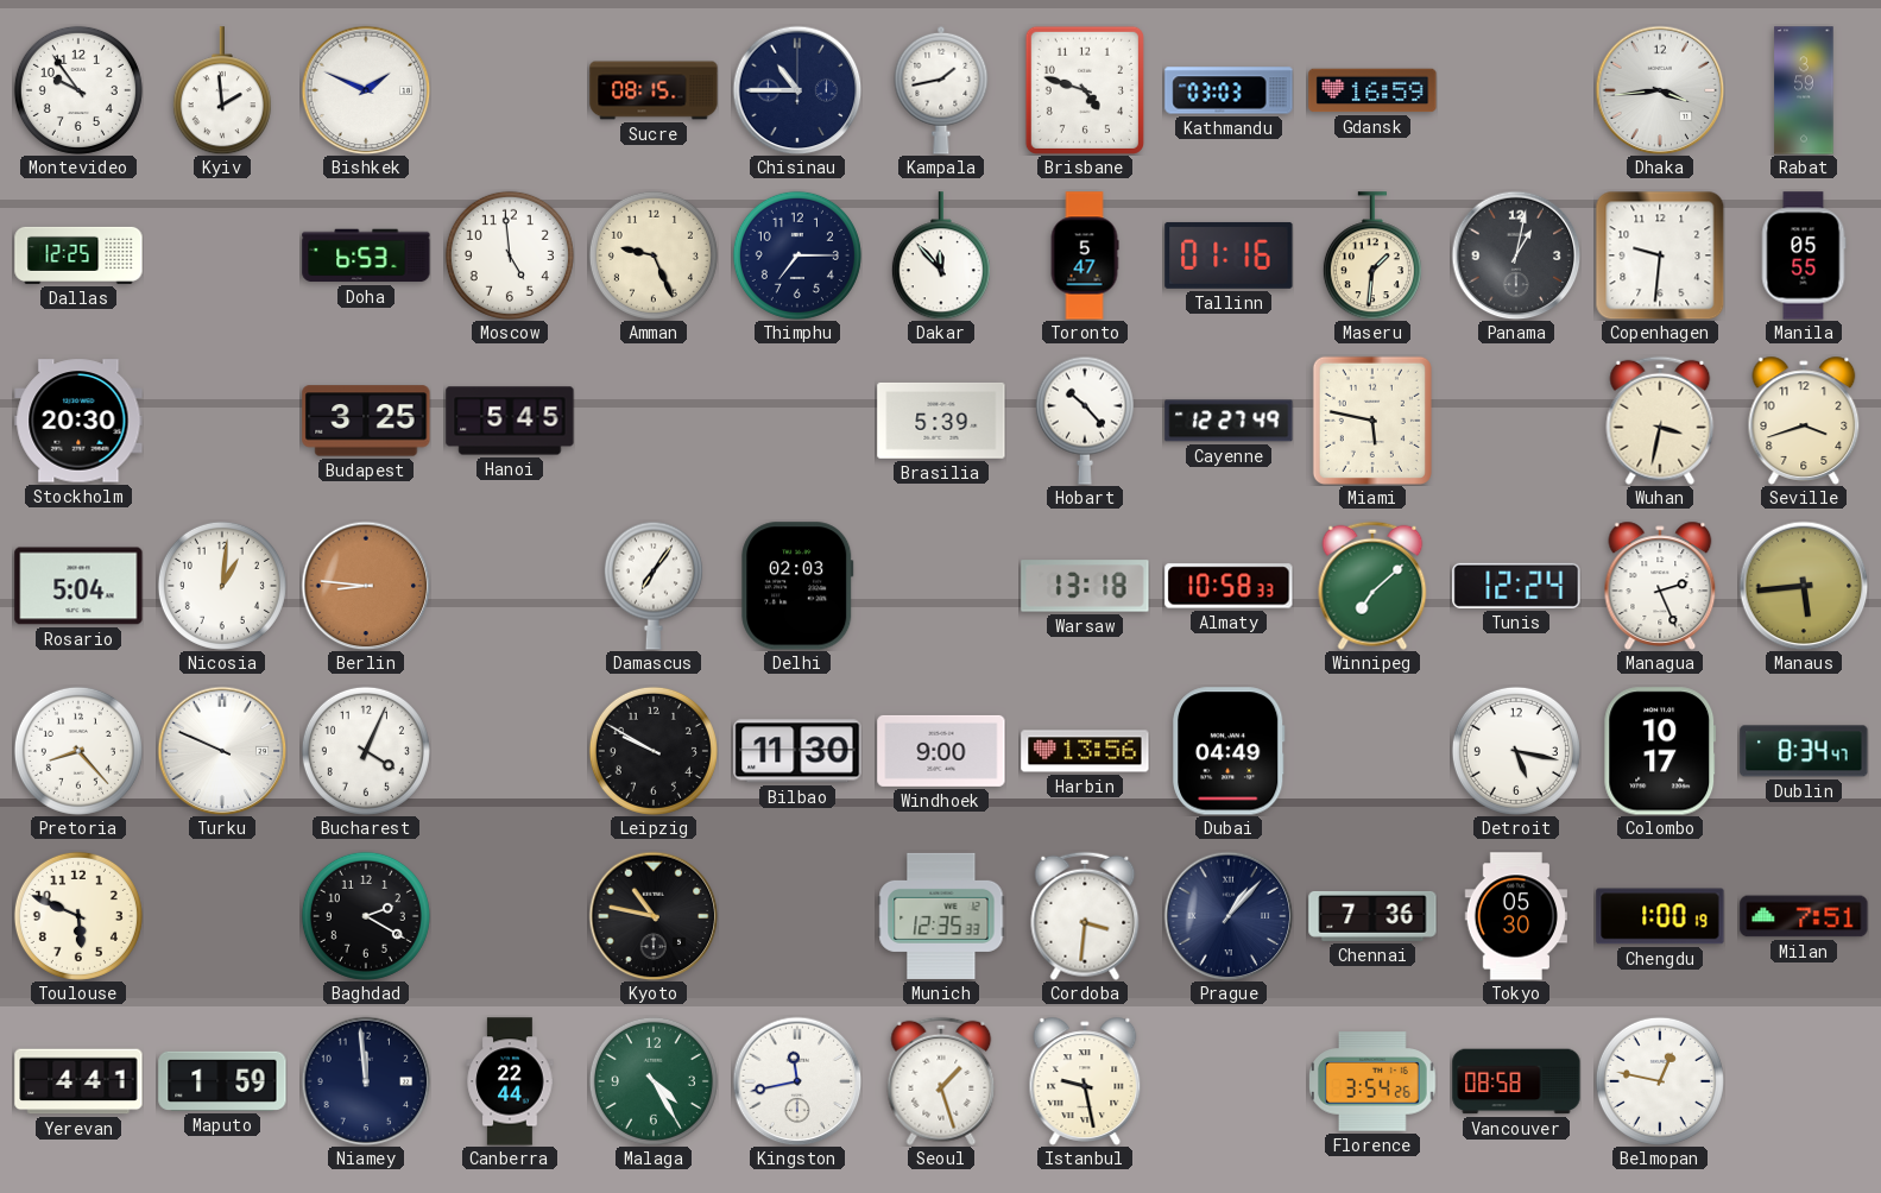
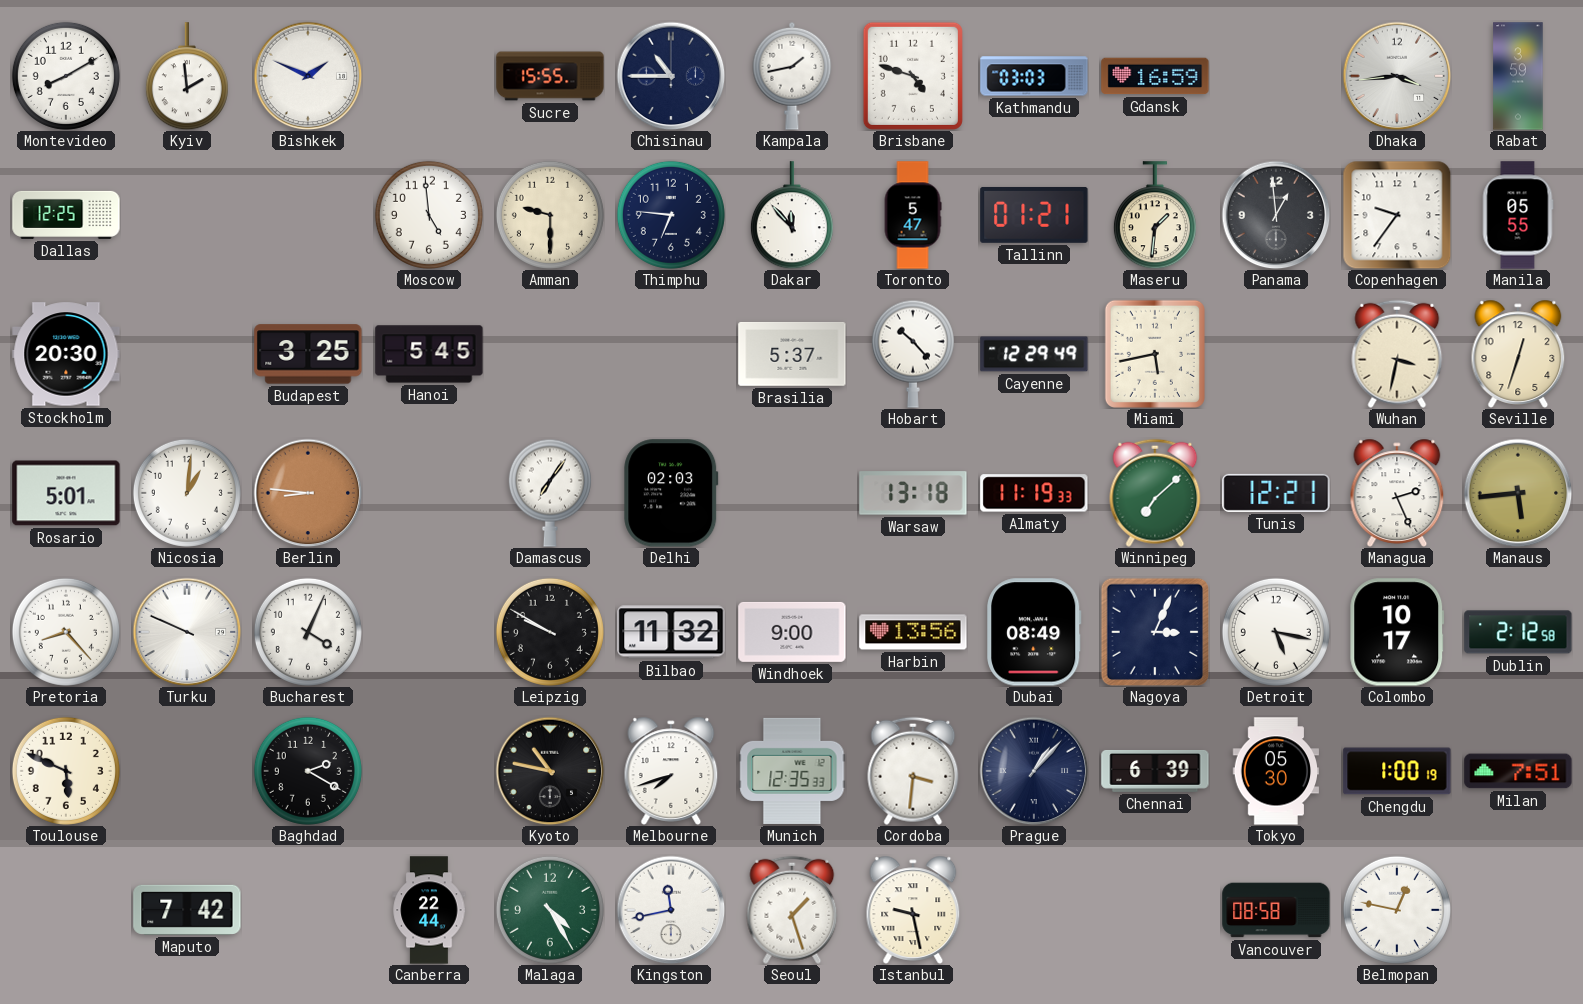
Montevideo: 9:54 -> 8:10
Sucre: 08:15 -> 15:55
Doha: 6:53 -> none
Amman: 9:26 -> 9:30
Thimphu: 7:15 -> 6:46
Tallinn: 01:16 -> 01:21
Panama: 1:02 -> 12:59
Copenhagen: 9:31 -> 9:36
Brasilia: 5:39 -> 5:37
Cayenne: 12:27 -> 12:29
Miami: 5:47 -> 5:43
Seville: 3:42 -> 12:33
Rosario: 5:04 -> 5:01
Almaty: 10:58 -> 11:19
Tunis: 12:24 -> 12:21
Bilbao: 11:30 -> 11:32
Dubai: 04:49 -> 08:49
Nagoya: none -> 3:04
Dublin: 8:34 -> 2:12
Melbourne: none -> 7:42
Chennai: 7:36 -> 6:39
Yerevan: 4:41 -> none
Maputo: 1:59 -> 7:42
Niamey: 11:59 -> none
Florence: 3:54 -> none
